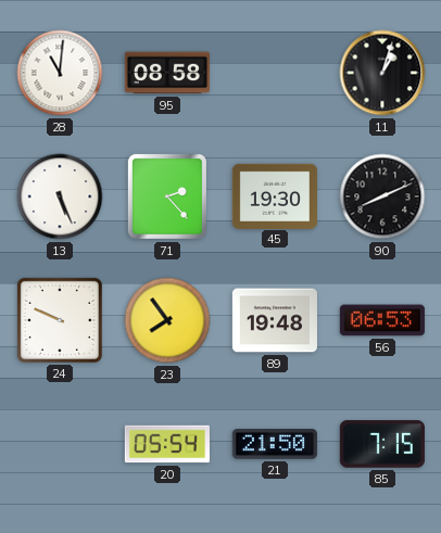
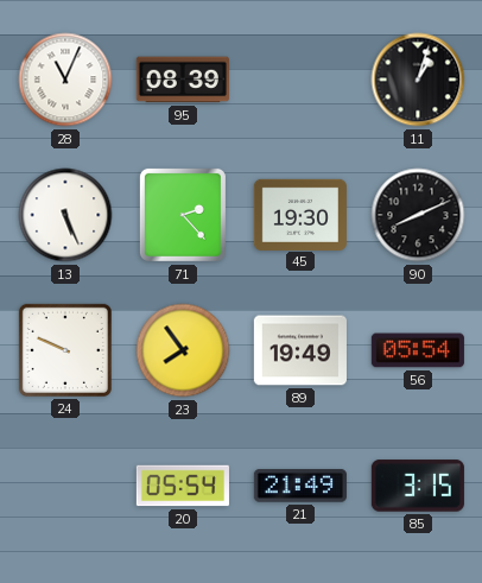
28: 11:01 -> 11:04
95: 08:58 -> 08:39
89: 19:48 -> 19:49
56: 06:53 -> 05:54
21: 21:50 -> 21:49
85: 7:15 -> 3:15
